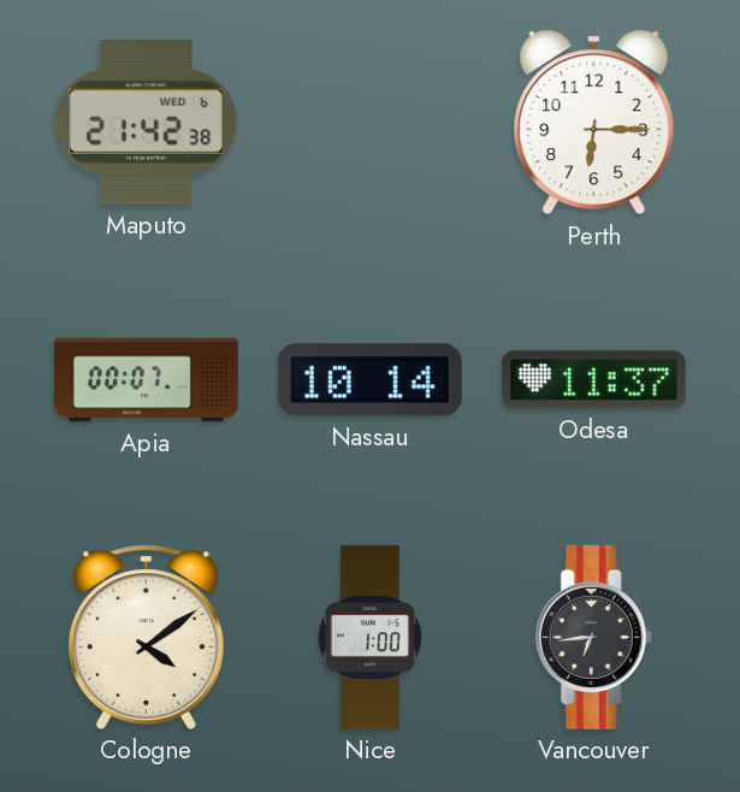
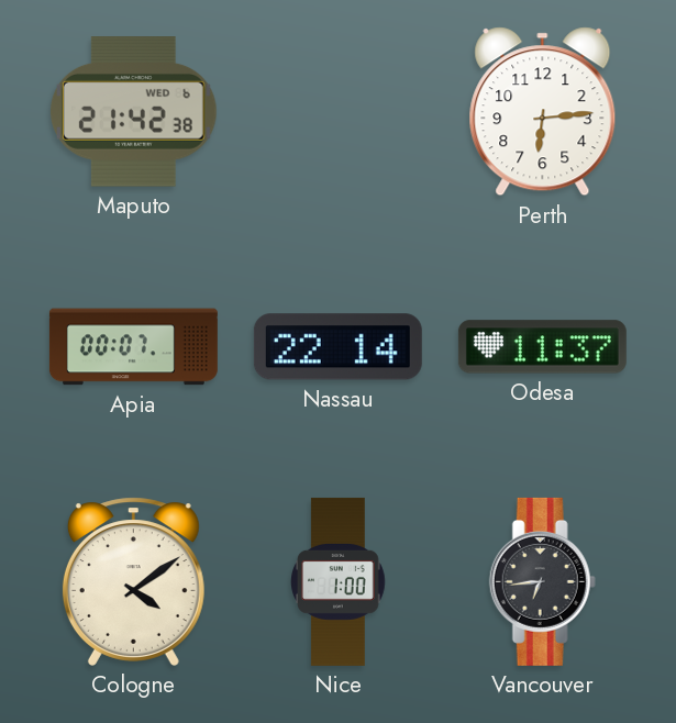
Perth: 6:15 -> 6:14
Nassau: 10:14 -> 22:14
